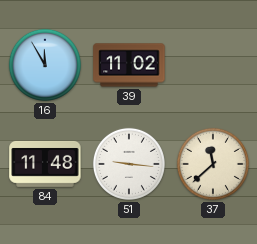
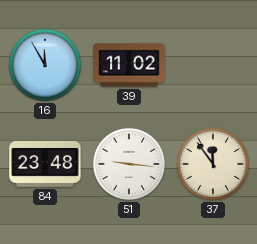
84: 11:48 -> 23:48
37: 11:38 -> 11:54
